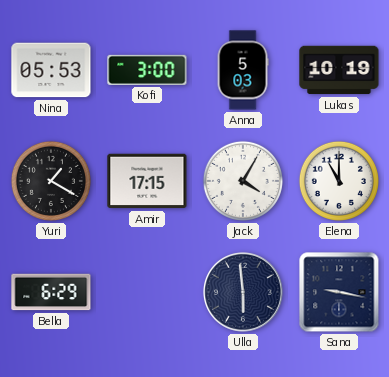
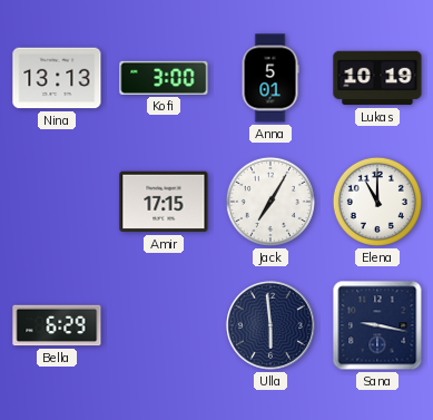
Nina: 05:53 -> 13:13
Anna: 5:03 -> 5:01
Yuri: 1:20 -> none
Jack: 4:05 -> 7:05
